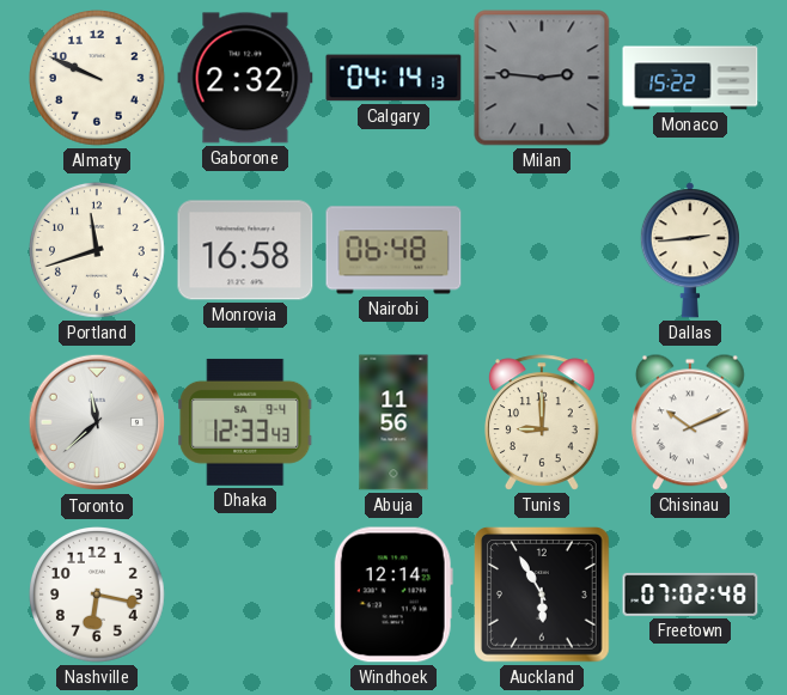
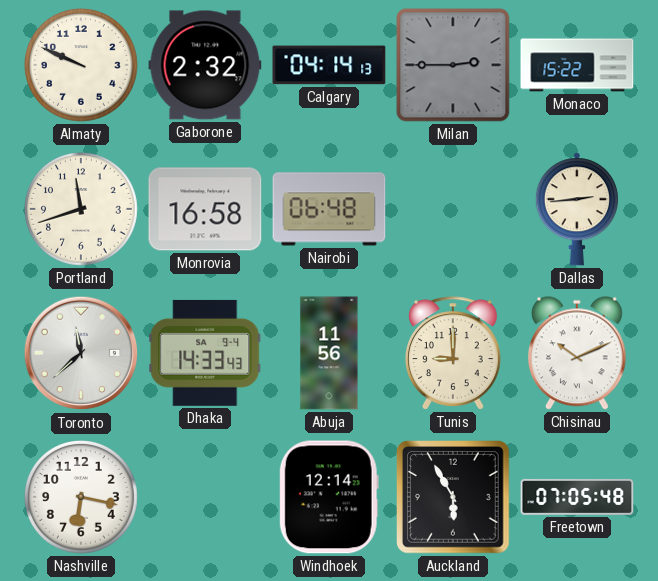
Milan: 2:46 -> 2:45
Dhaka: 12:33 -> 14:33
Freetown: 07:02 -> 07:05
